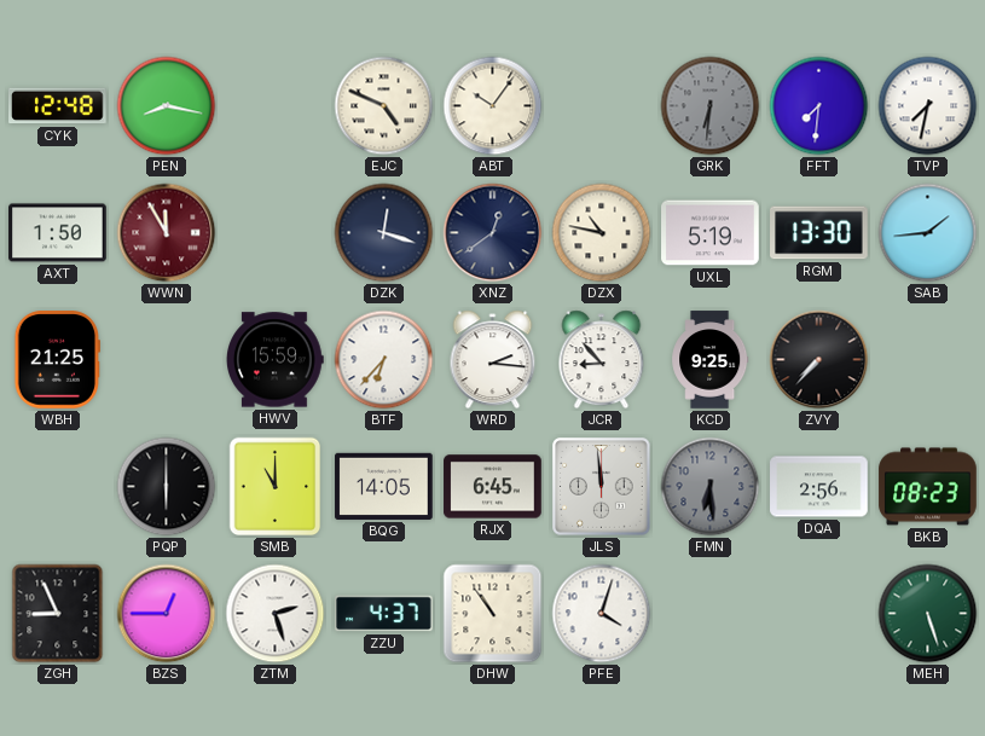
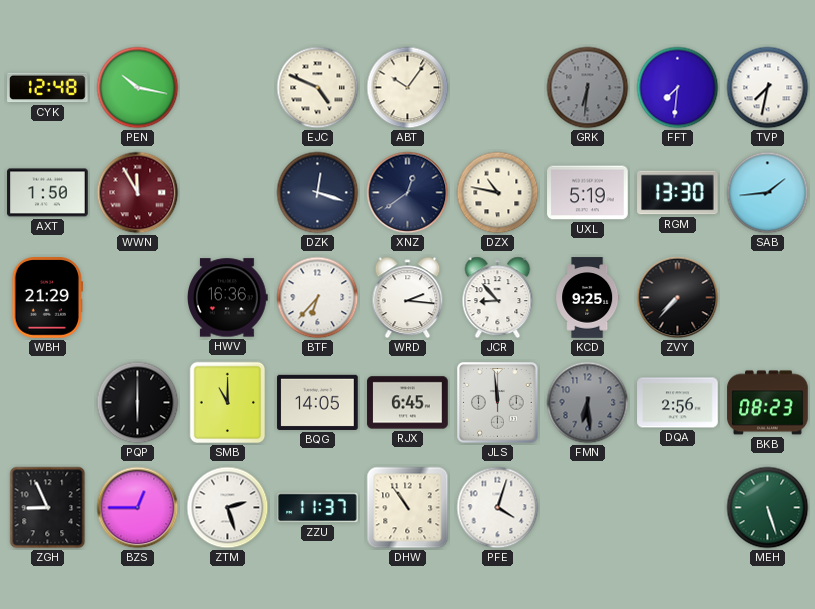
PEN: 8:17 -> 10:17
WBH: 21:25 -> 21:29
HWV: 15:59 -> 16:36
ZZU: 4:37 -> 11:37
